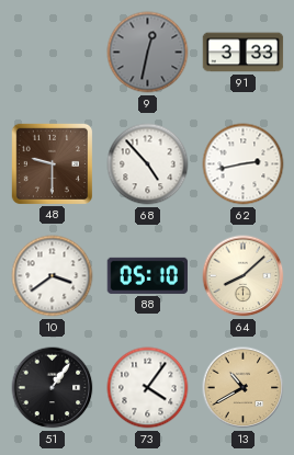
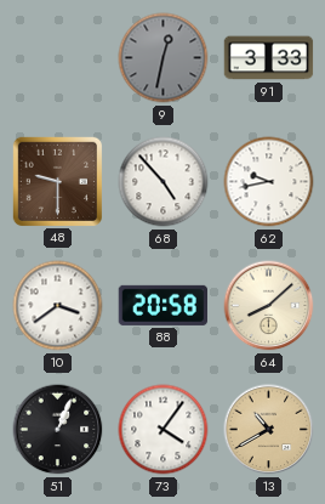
62: 2:43 -> 9:43
88: 05:10 -> 20:58
51: 1:06 -> 1:04
